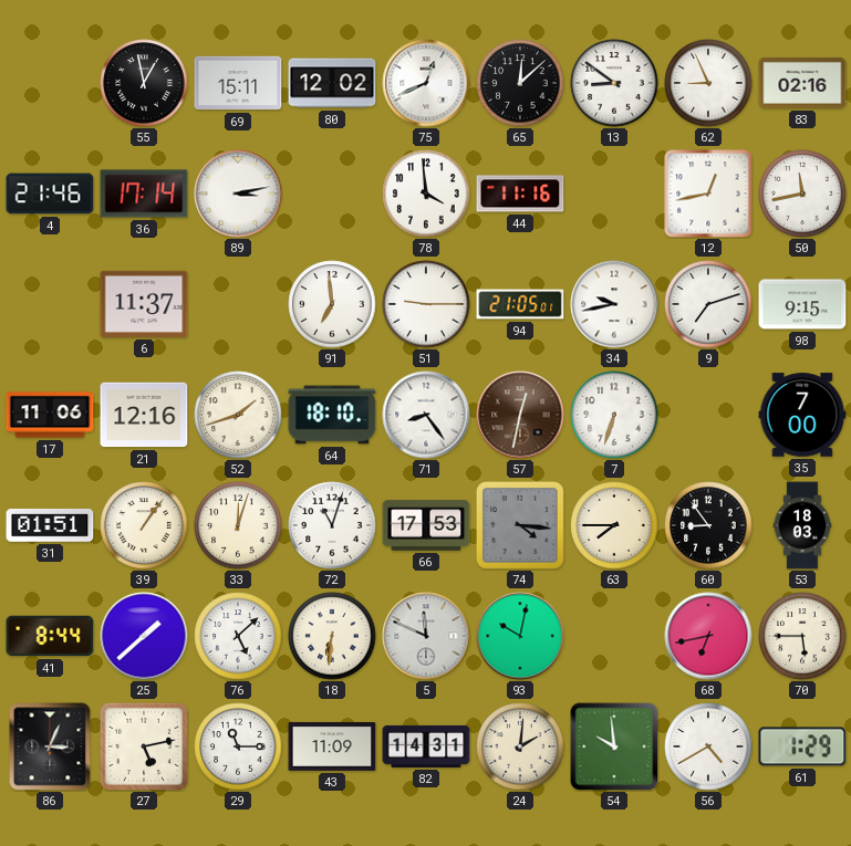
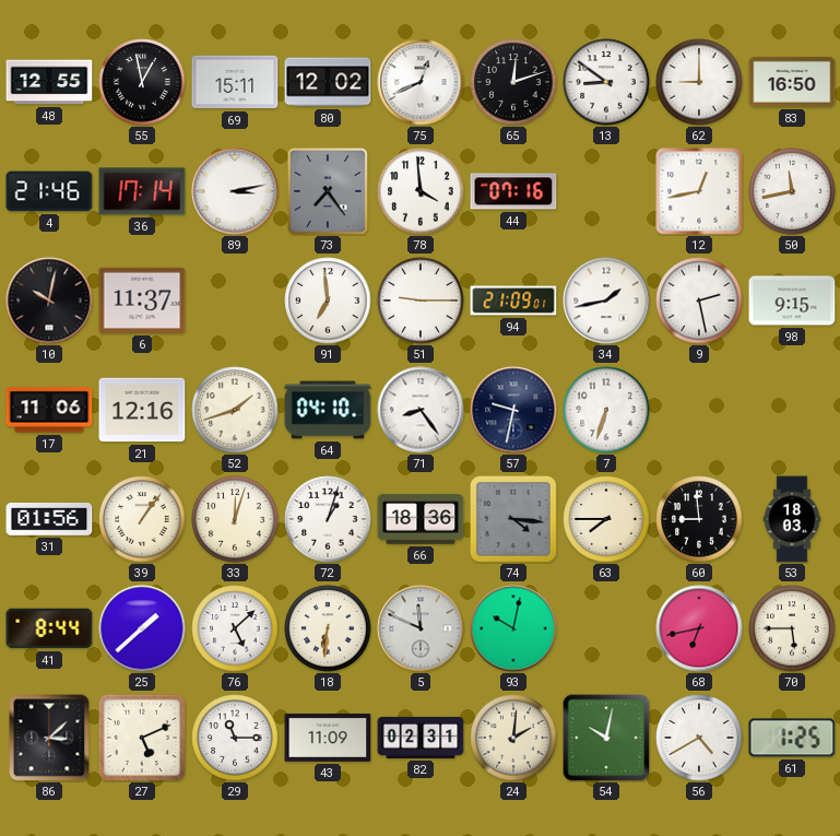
48: none -> 12:55
65: 12:08 -> 12:12
62: 8:56 -> 9:00
83: 02:16 -> 16:50
73: none -> 7:24
44: 11:16 -> 07:16
10: none -> 10:02
94: 21:05 -> 21:09
34: 9:43 -> 1:43
9: 7:12 -> 2:28
64: 18:10 -> 04:10
57: 12:32 -> 9:32
57 dial: brown -> navy
35: 7:00 -> none
31: 01:51 -> 01:56
72: 11:03 -> 1:03
66: 17:53 -> 18:36
60: 8:54 -> 8:59
86: 3:04 -> 3:08
27: 5:13 -> 5:11
82: 14:31 -> 02:31
54: 9:59 -> 10:02
61: 1:29 -> 1:25
